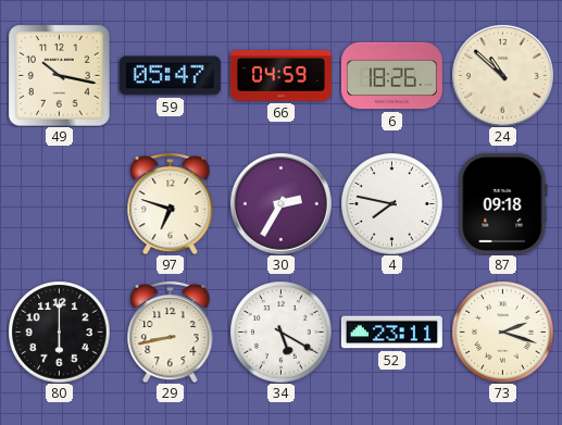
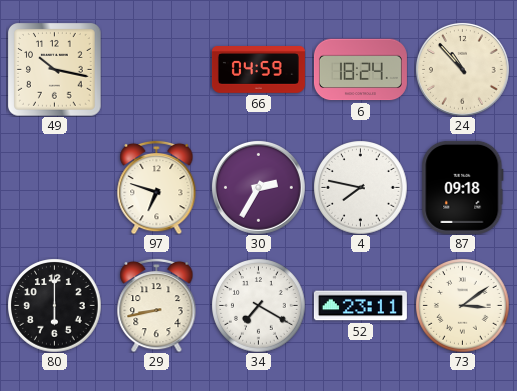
59: 05:47 -> none
6: 18:26 -> 18:24
24: 10:52 -> 10:53
34: 5:20 -> 7:20
73: 2:18 -> 3:09
